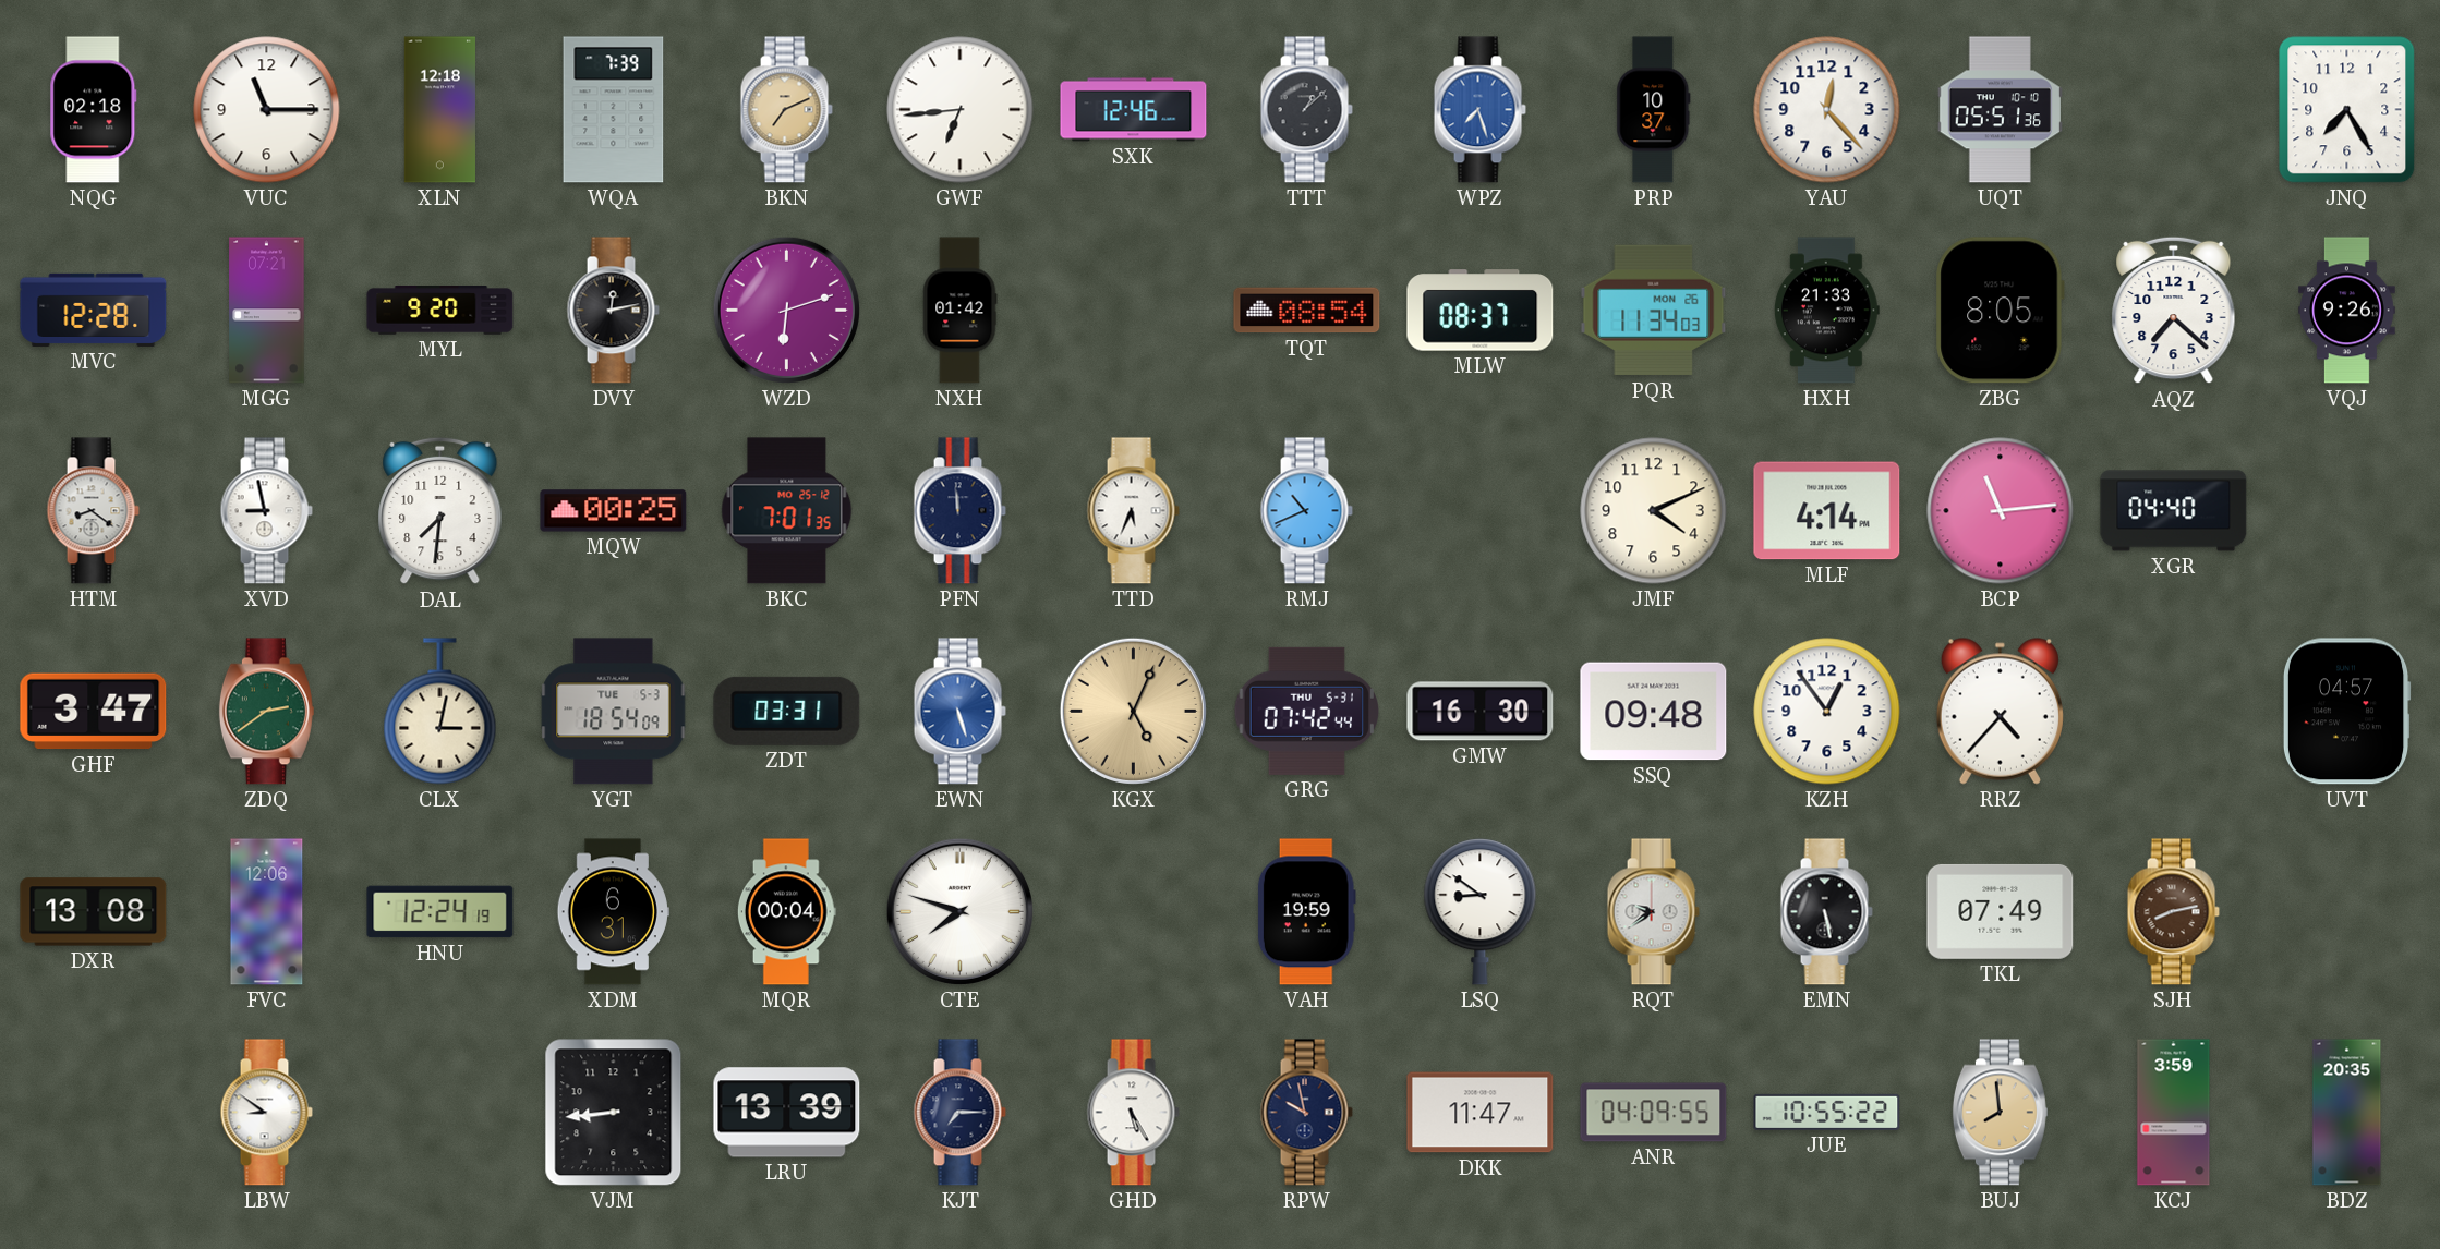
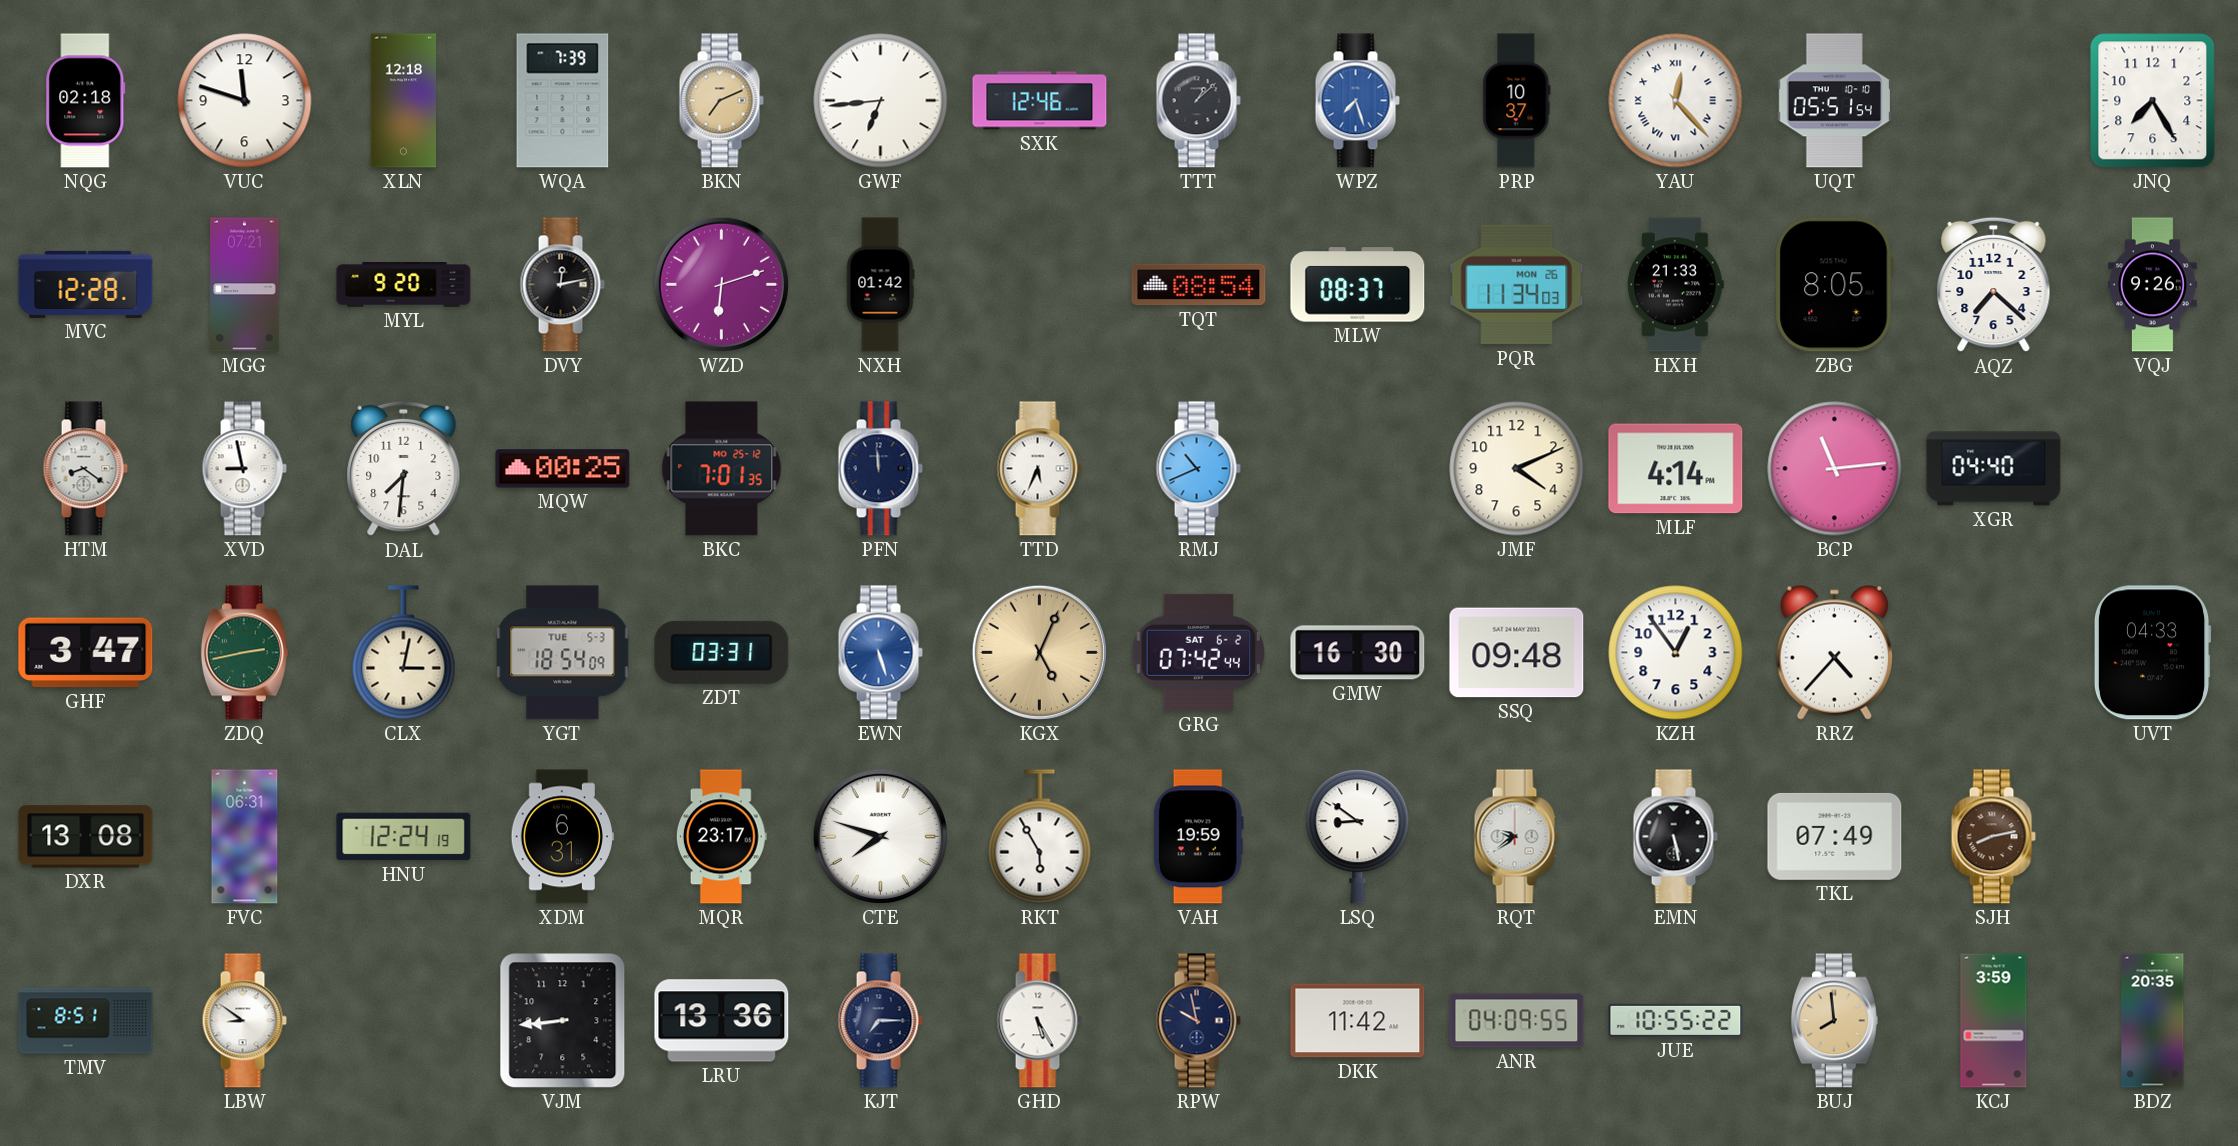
VUC: 11:15 -> 11:48
YAU numerals: Arabic -> Roman
UQT: 05:51:36 -> 05:51:54
ZDQ: 2:39 -> 2:43
GRG date: THU 5-31 -> SAT 6-2
UVT: 04:57 -> 04:33
FVC: 12:06 -> 06:31
MQR: 00:04 -> 23:17
RKT: none -> 5:55
TMV: none -> 8:51
LRU: 13:39 -> 13:36
DKK: 11:47 -> 11:42
